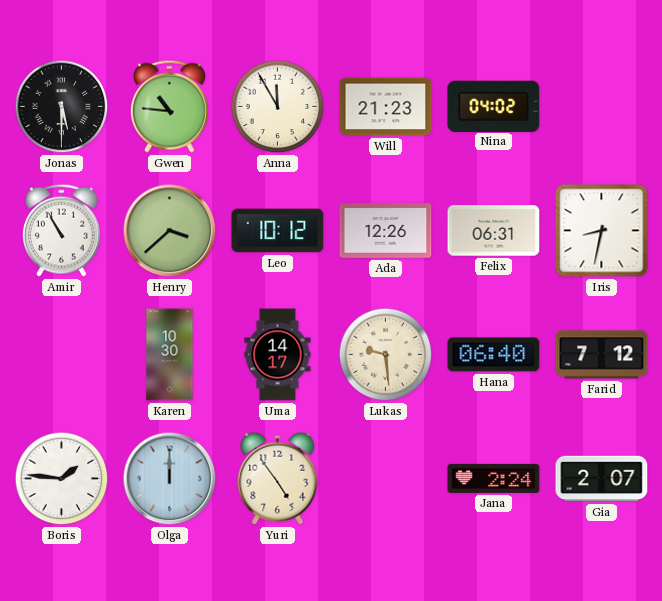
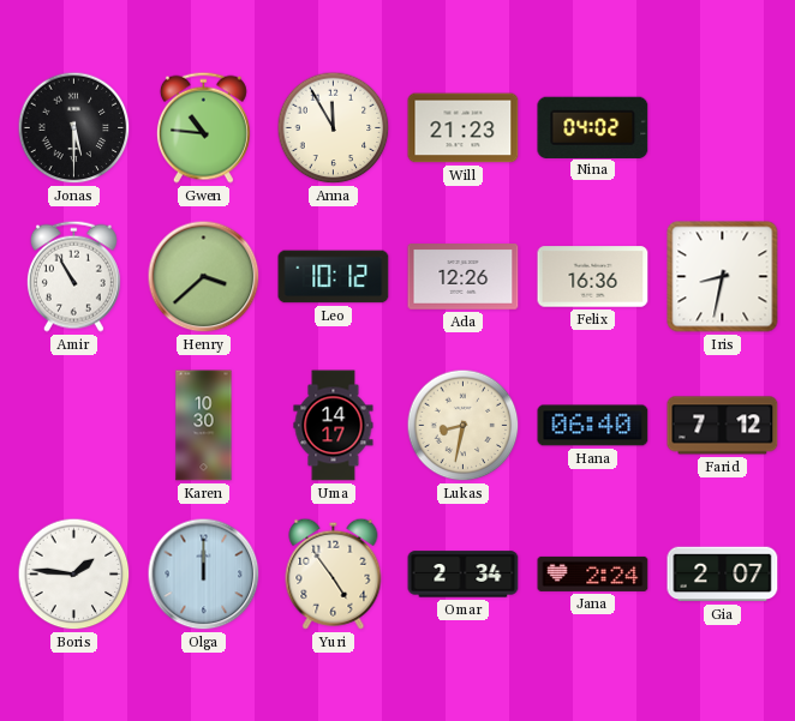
Felix: 06:31 -> 16:36
Lukas: 9:29 -> 8:32
Omar: none -> 2:34
